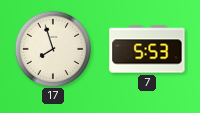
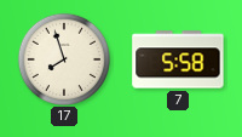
7: 5:53 -> 5:58
